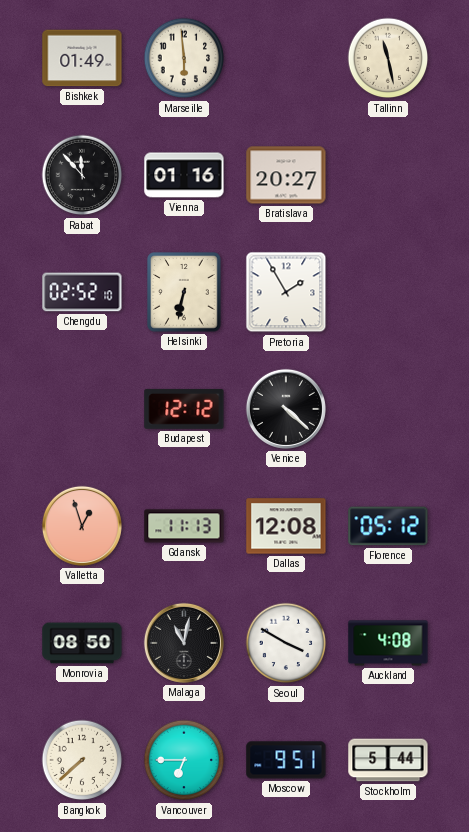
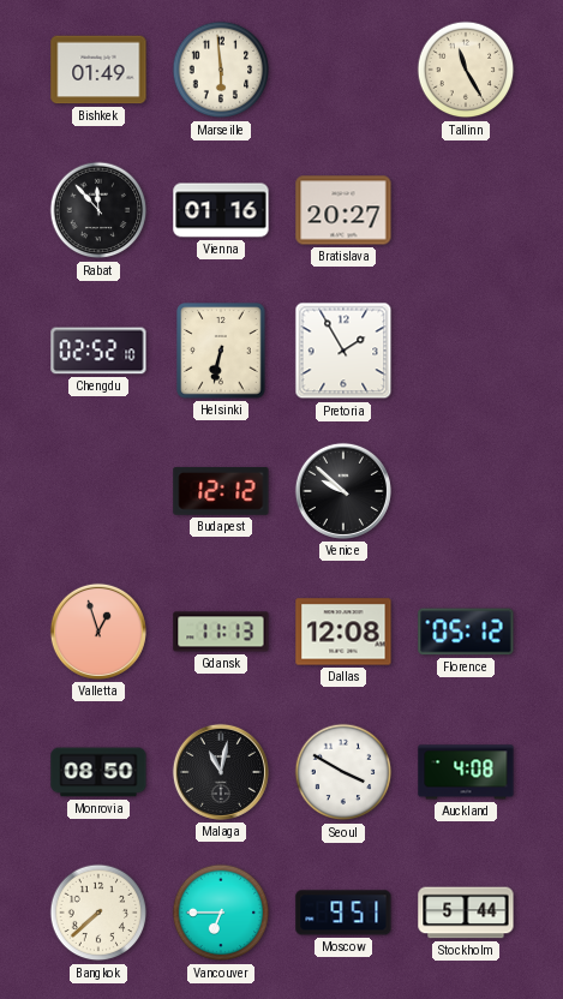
Tallinn: 11:28 -> 11:25
Venice: 4:22 -> 9:52
